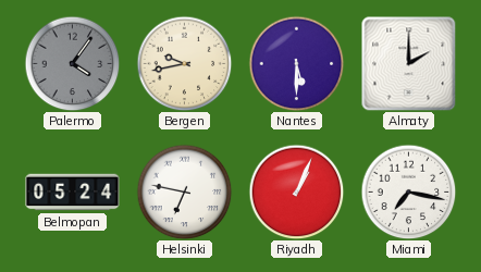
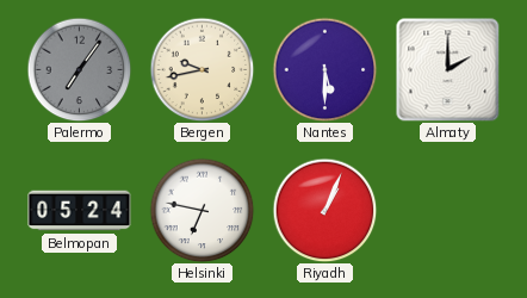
Palermo: 4:06 -> 7:06
Miami: 7:17 -> none
